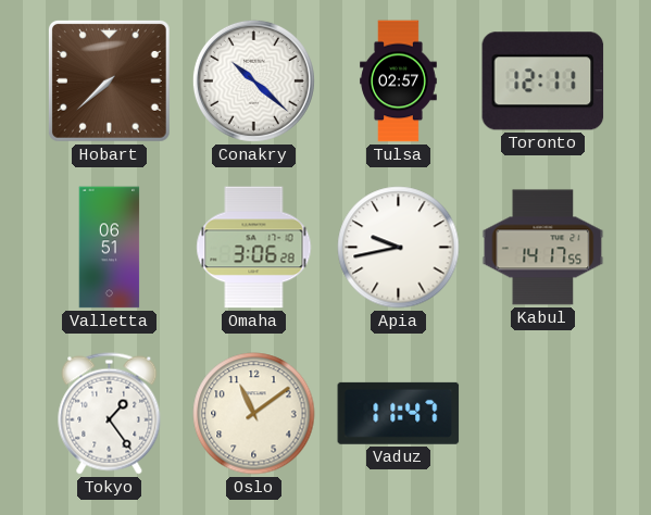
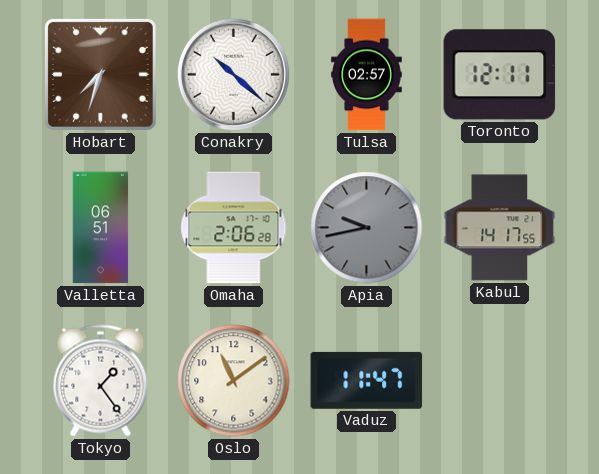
Hobart: 7:38 -> 7:33
Omaha: 3:06 -> 2:06
Apia dial: white -> grey
